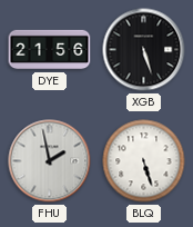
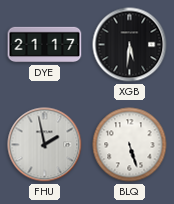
DYE: 21:56 -> 21:17
XGB: 5:27 -> 5:31
